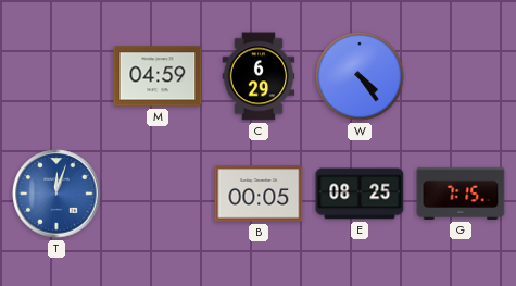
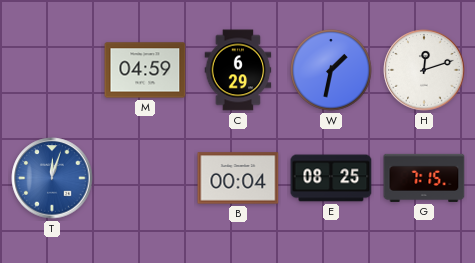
W: 4:24 -> 1:32
H: none -> 12:12
B: 00:05 -> 00:04
